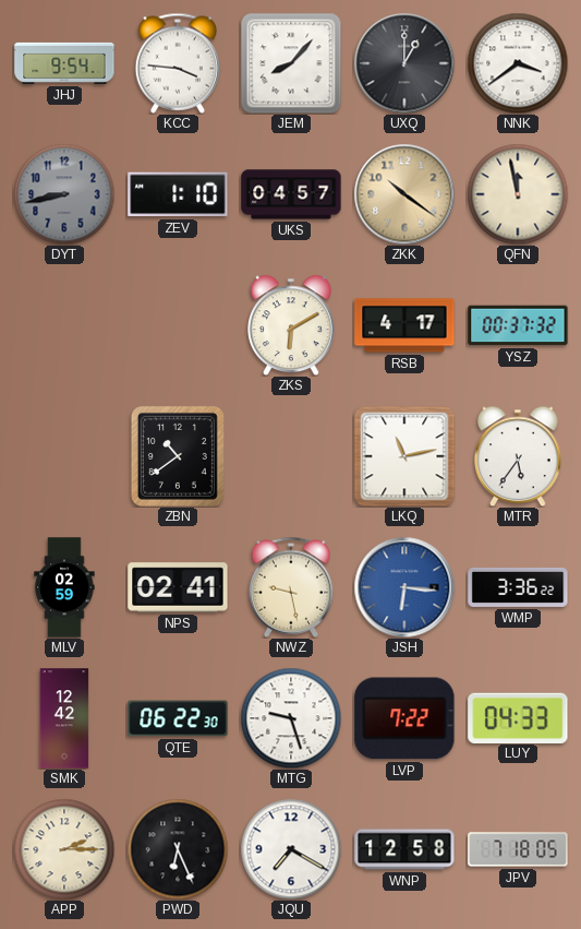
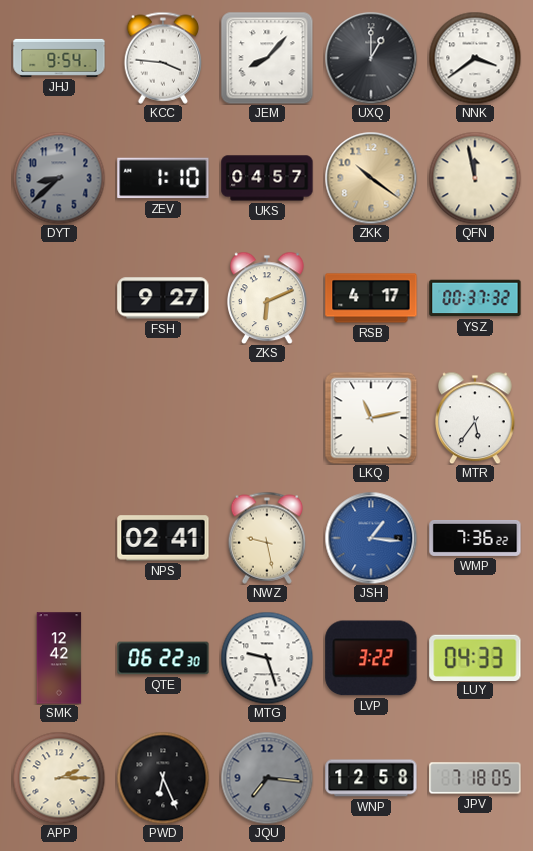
DYT: 8:43 -> 8:38
FSH: none -> 9:27
ZKS: 6:10 -> 6:11
ZBN: 10:39 -> none
MLV: 02:59 -> none
JSH: 6:16 -> 1:16
WMP: 3:36 -> 7:36
LVP: 7:22 -> 3:22
JQU: 7:20 -> 7:16
JQU dial: white -> grey
